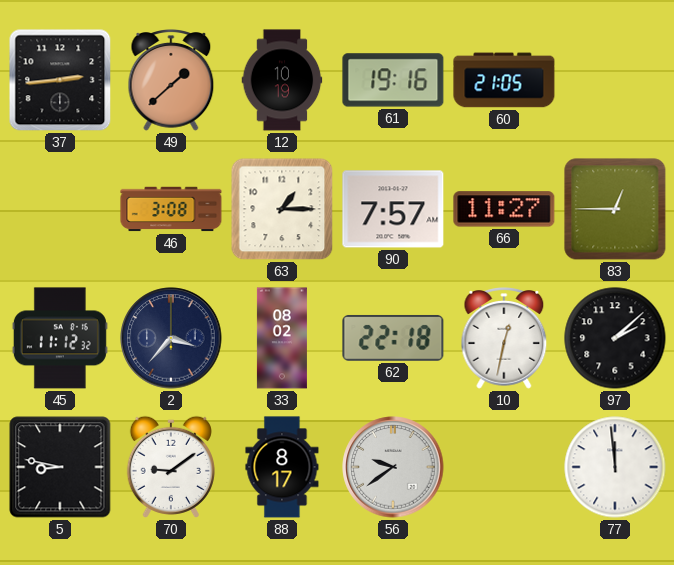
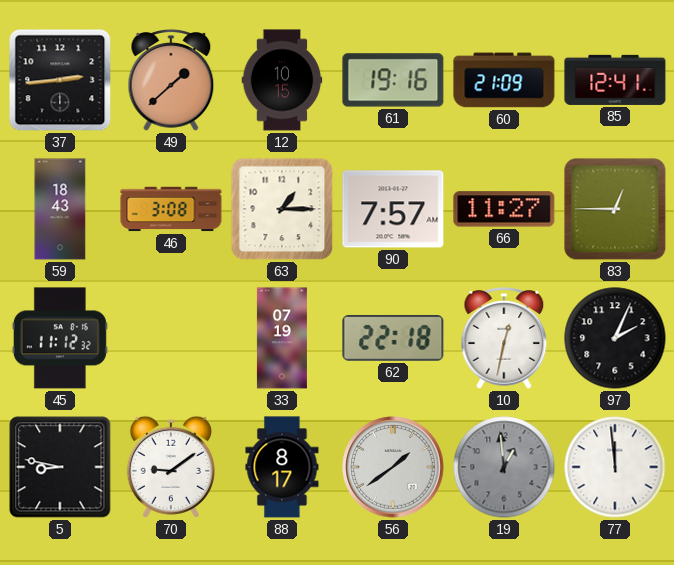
12: 10:19 -> 10:15
60: 21:05 -> 21:09
85: none -> 12:41
59: none -> 18:43
2: 3:37 -> none
33: 08:02 -> 07:19
97: 2:08 -> 2:04
56: 9:39 -> 1:39
19: none -> 12:59
